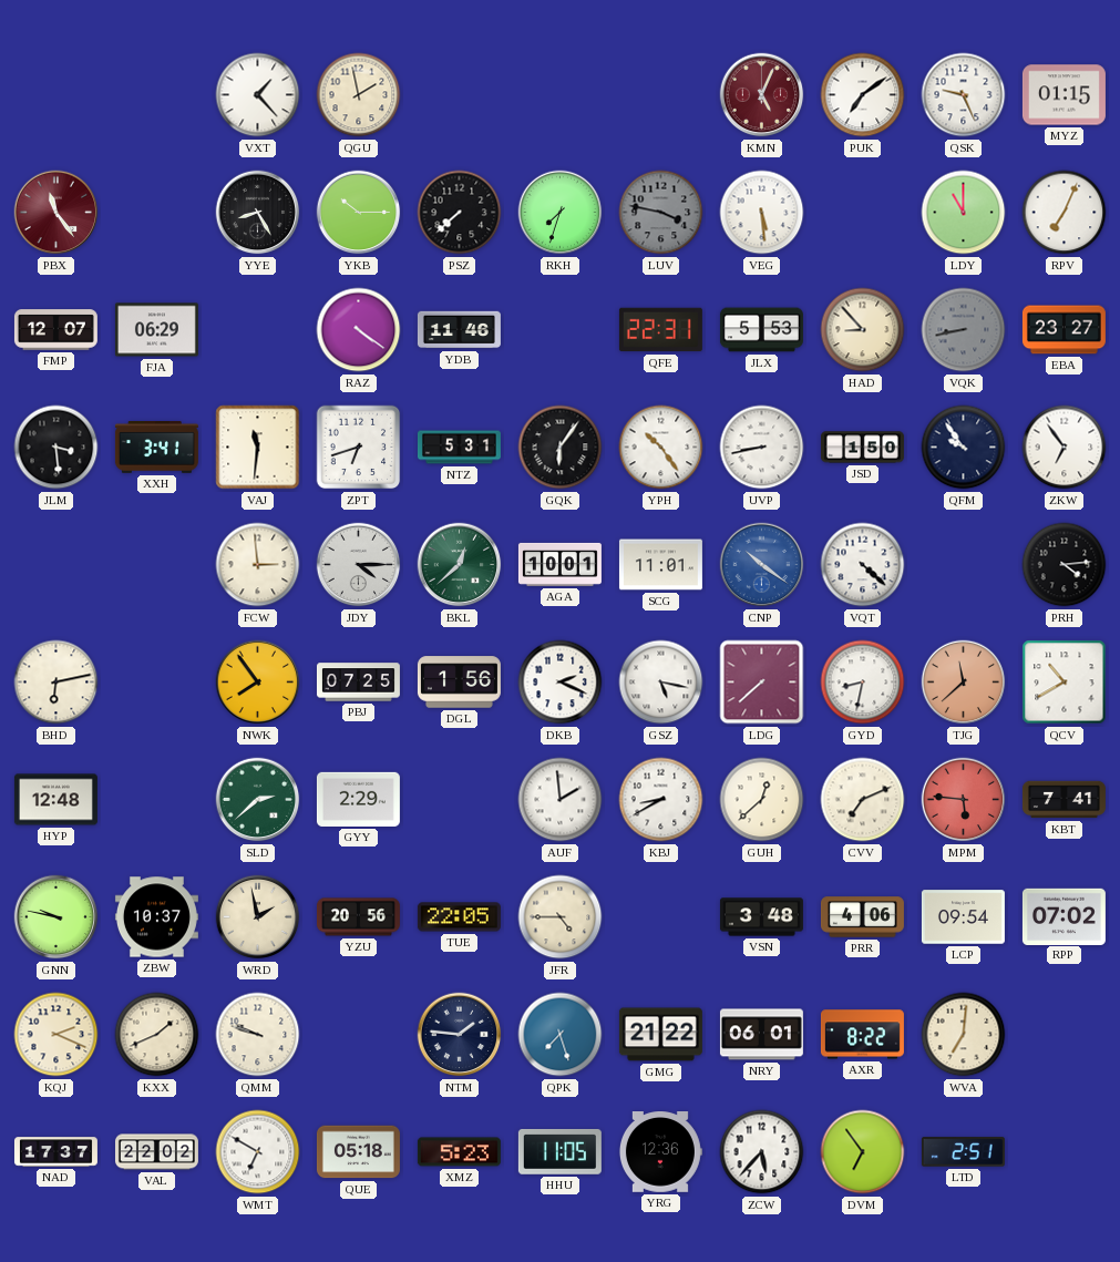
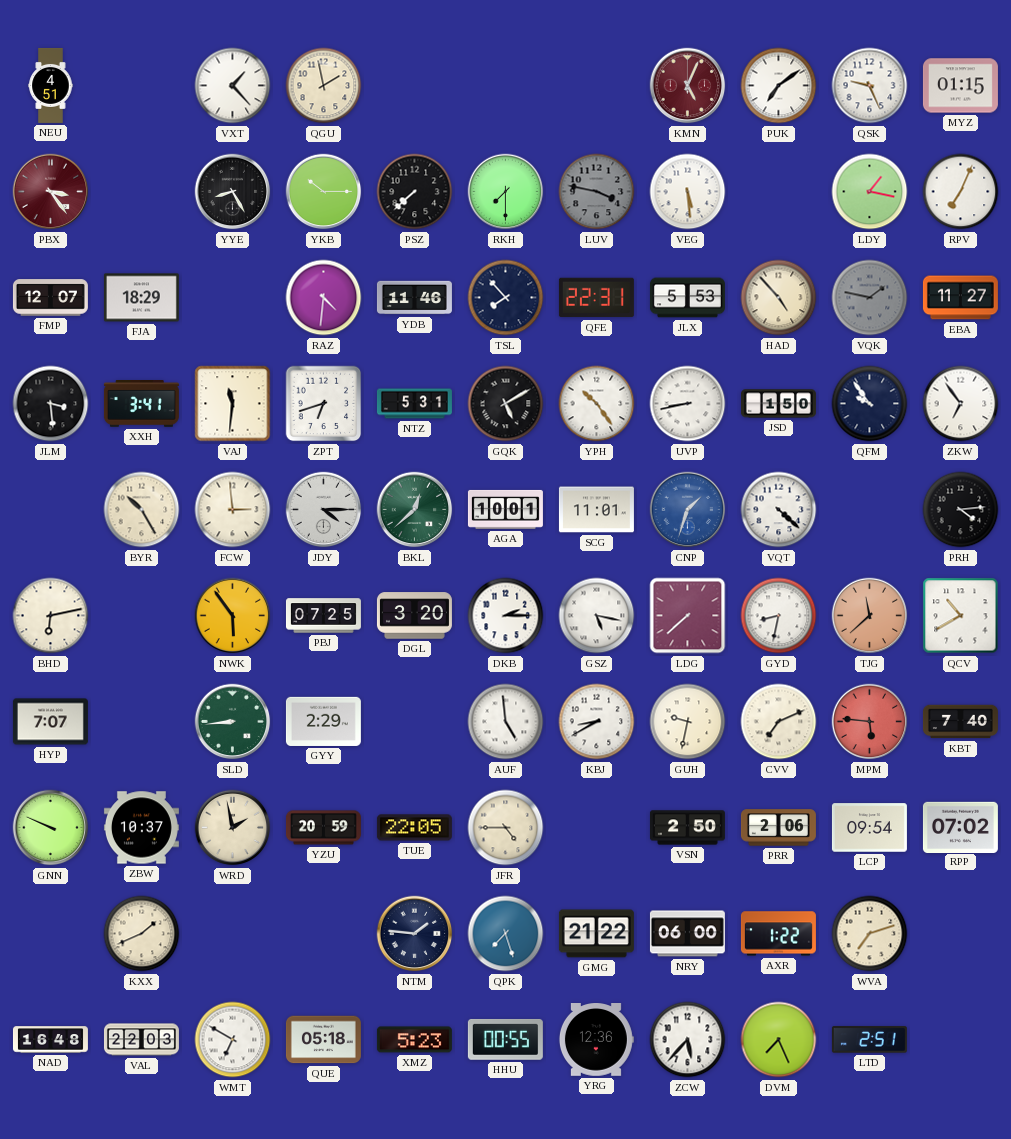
NEU: none -> 4:51
PBX: 11:24 -> 3:24
RKH: 7:33 -> 7:30
LDY: 11:00 -> 1:17
FJA: 06:29 -> 18:29
RAZ: 4:21 -> 4:31
TSL: none -> 7:53
HAD: 8:53 -> 4:53
VQK: 8:43 -> 1:47
EBA: 23:27 -> 11:27
GQK: 6:06 -> 5:10
BYR: none -> 10:25
CNP: 10:21 -> 1:33
NWK: 7:54 -> 5:54
DGL: 1:56 -> 3:20
DKB: 2:19 -> 2:15
HYP: 12:48 -> 7:07
SLD: 2:38 -> 8:44
AUF: 1:59 -> 4:59
GUH: 12:38 -> 9:32
KBT: 7:41 -> 7:40
GNN: 9:47 -> 9:49
YZU: 20:56 -> 20:59
VSN: 3:48 -> 2:50
PRR: 4:06 -> 2:06
KQJ: 2:19 -> none
QMM: 9:48 -> none
NRY: 06:01 -> 06:00
AXR: 8:22 -> 1:22
WVA: 7:01 -> 7:12
NAD: 17:37 -> 16:48
VAL: 22:02 -> 22:03
HHU: 11:05 -> 00:55
DVM: 6:54 -> 7:26
